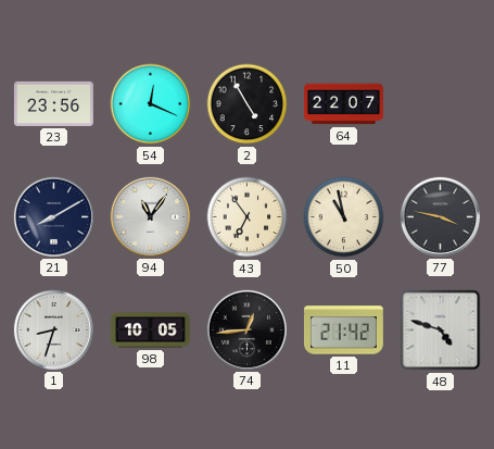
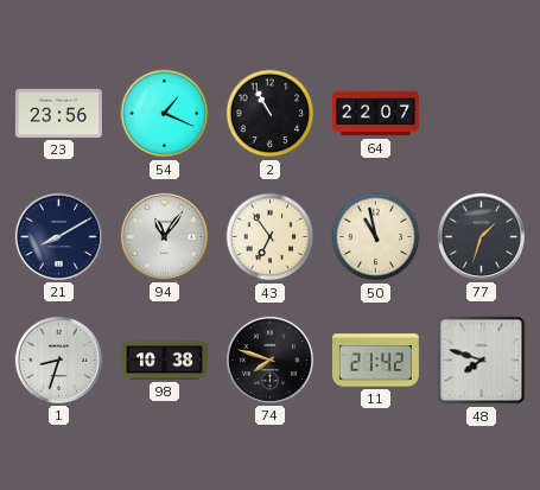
54: 12:19 -> 1:19
2: 4:55 -> 10:55
77: 3:47 -> 1:33
98: 10:05 -> 10:38
74: 12:44 -> 7:48
48: 4:48 -> 7:48
